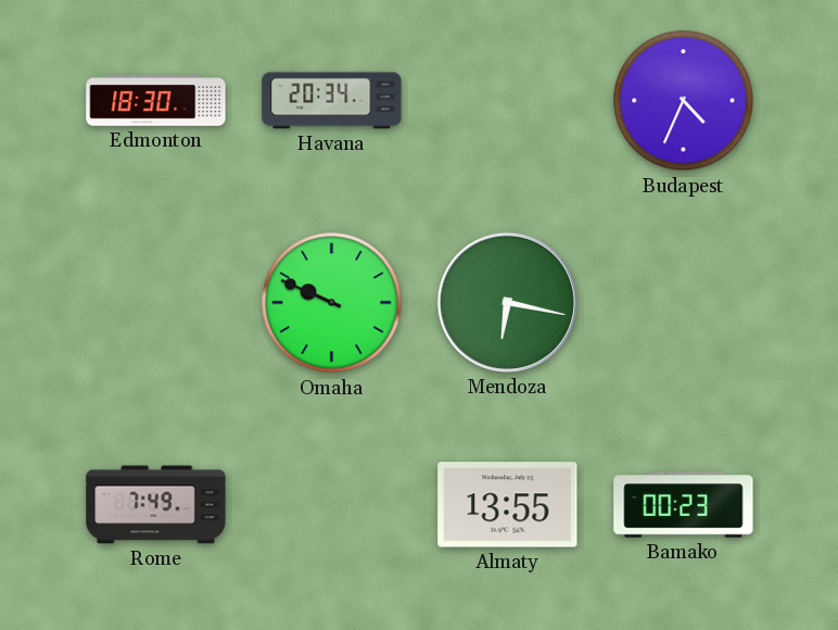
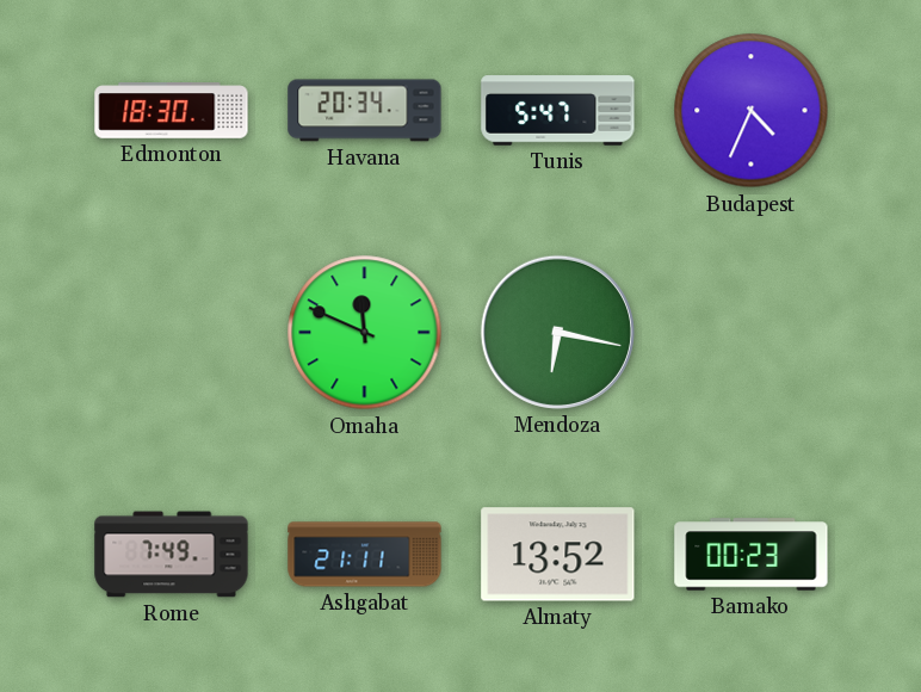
Tunis: none -> 5:47
Omaha: 9:49 -> 11:49
Ashgabat: none -> 21:11
Almaty: 13:55 -> 13:52
